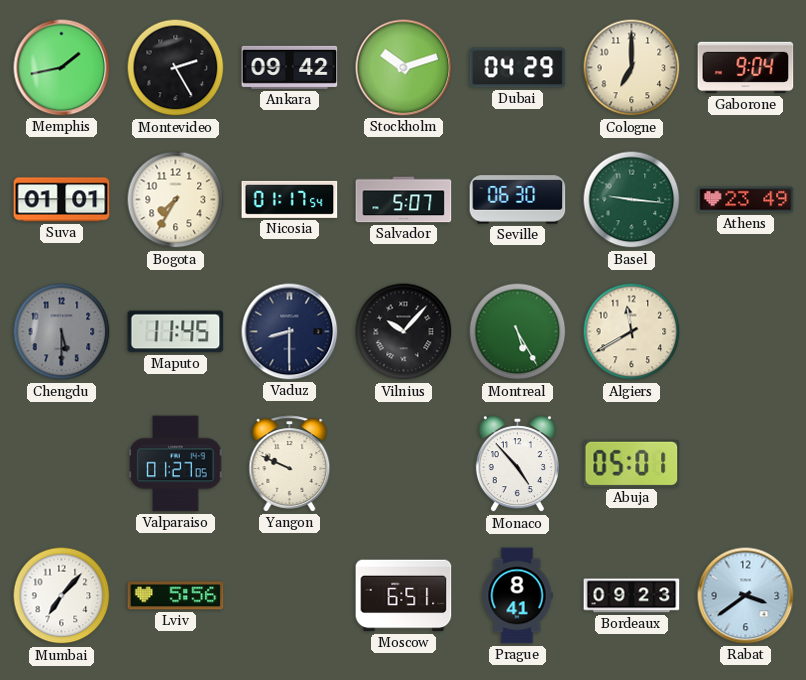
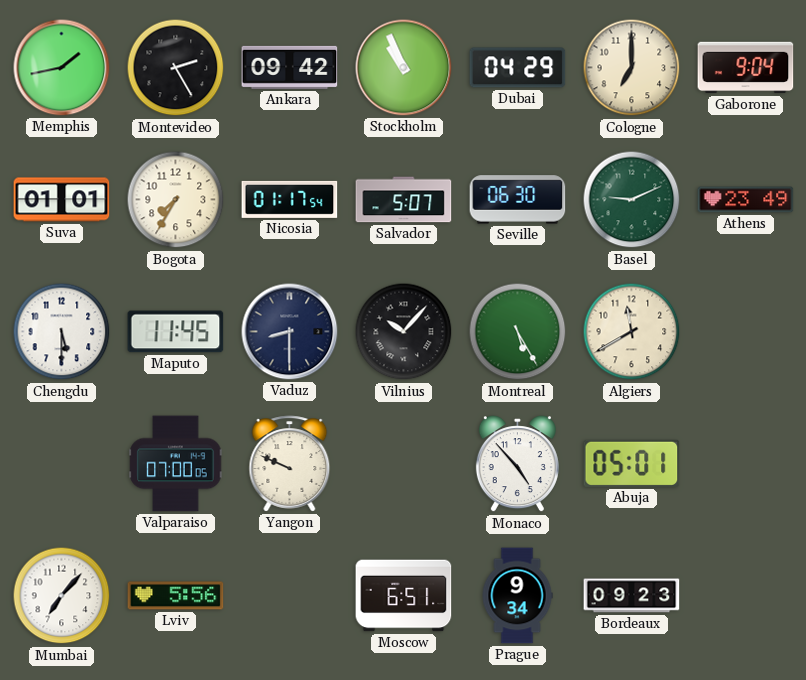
Stockholm: 10:12 -> 10:56
Basel: 9:16 -> 9:11
Chengdu dial: grey -> white
Valparaiso: 01:27 -> 07:00
Prague: 8:41 -> 9:34
Rabat: 3:39 -> none
